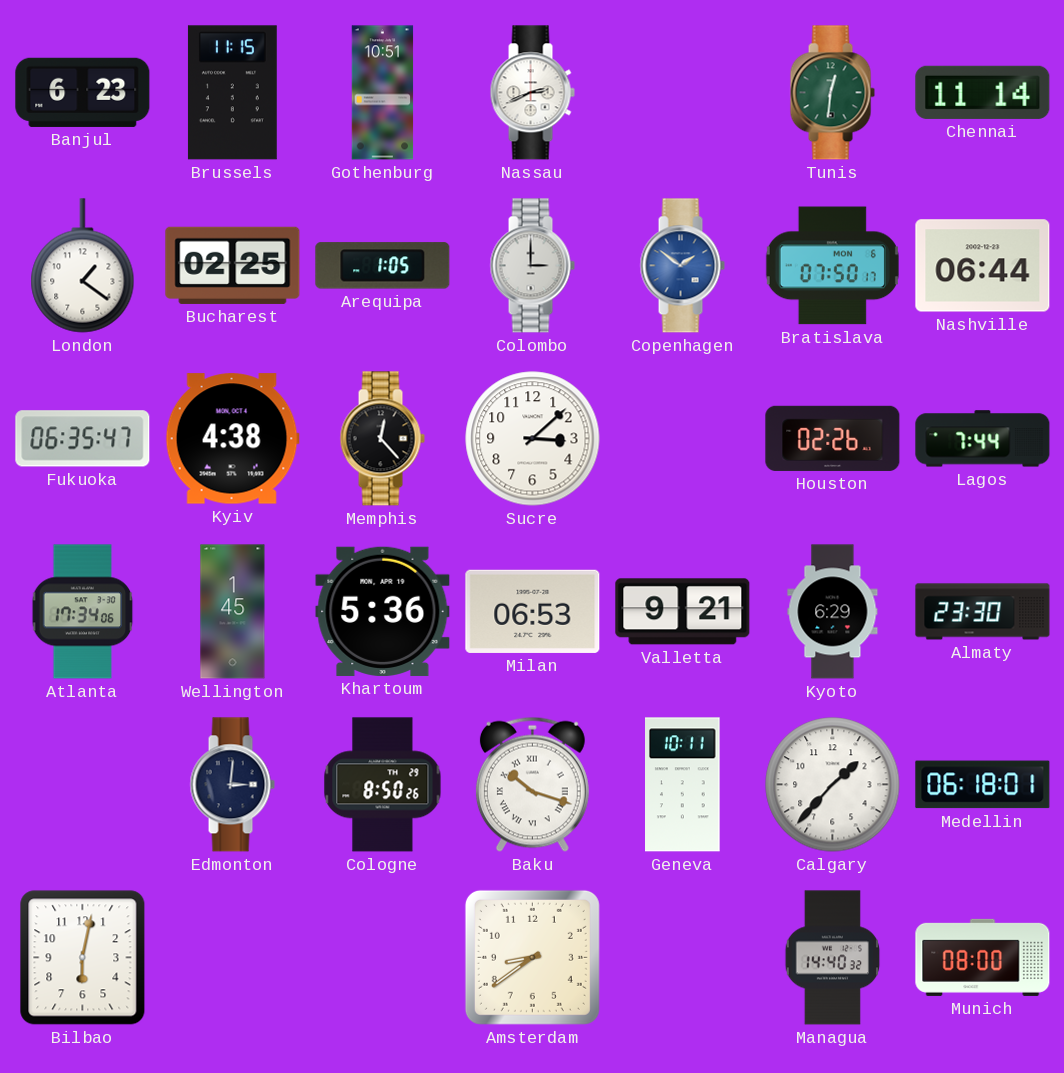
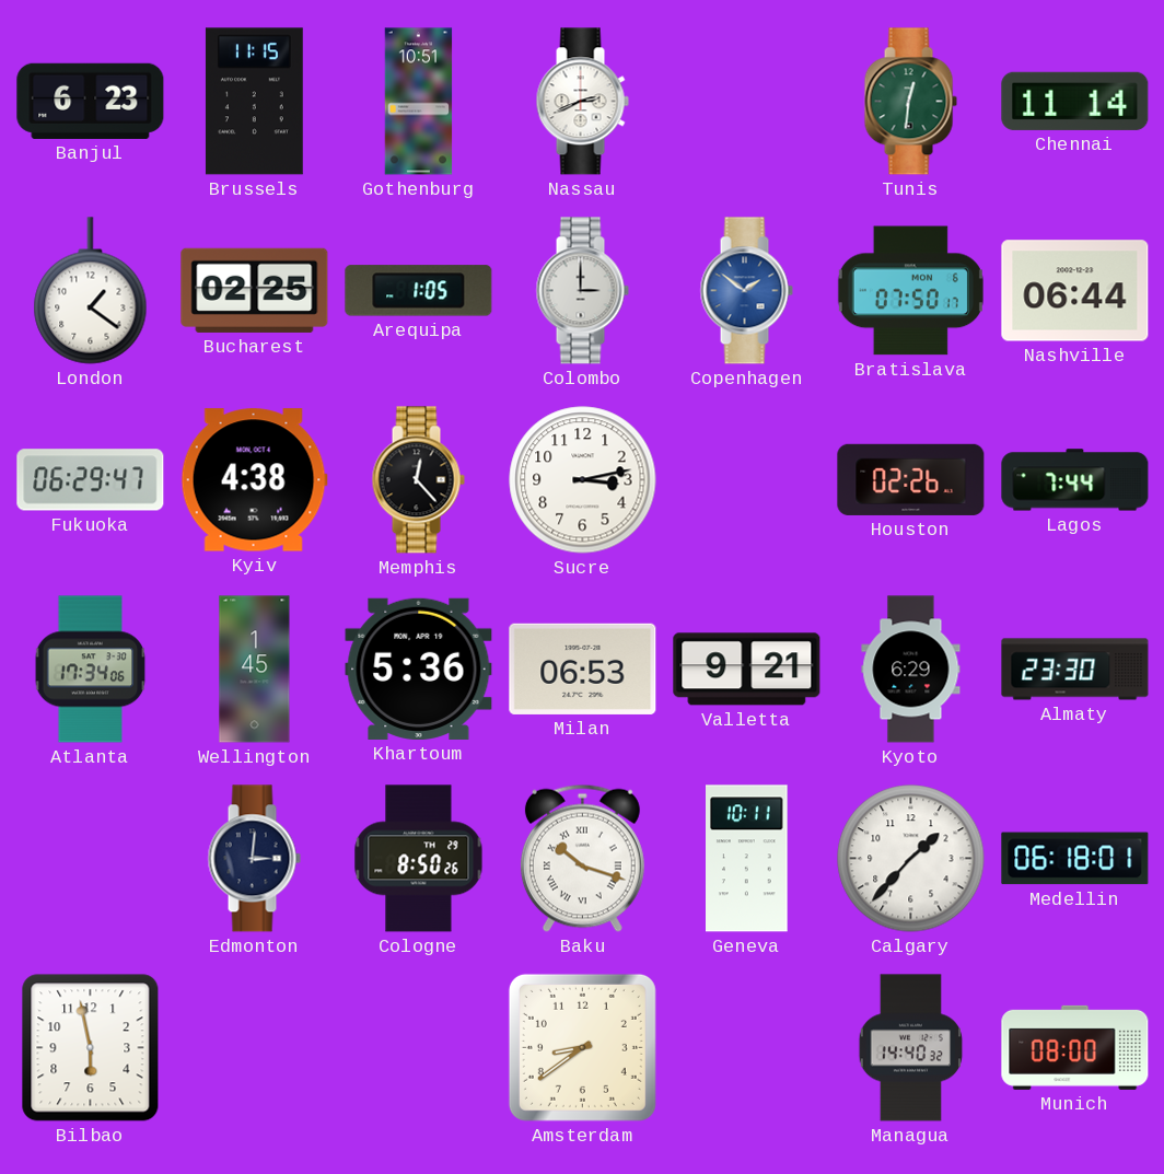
Fukuoka: 06:35 -> 06:29
Sucre: 3:08 -> 3:13
Bilbao: 6:02 -> 5:58
